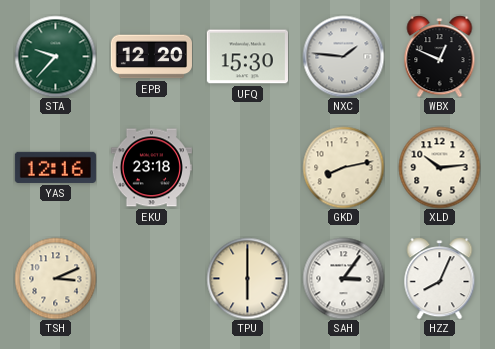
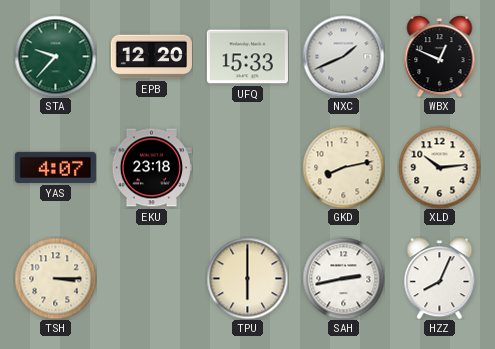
UFQ: 15:30 -> 15:33
NXC: 1:46 -> 1:41
YAS: 12:16 -> 4:07
TSH: 3:11 -> 3:15
SAH: 3:06 -> 2:43
